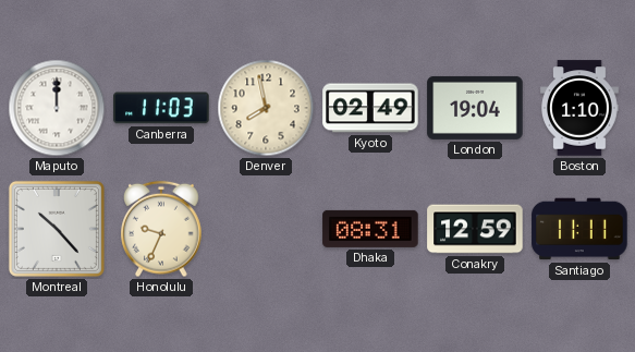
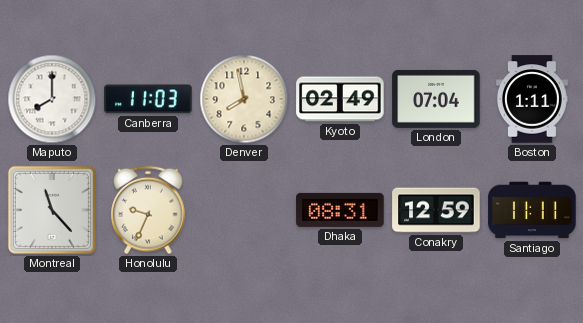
Maputo: 12:00 -> 8:00
London: 19:04 -> 07:04
Boston: 1:10 -> 1:11
Montreal: 10:23 -> 11:23
